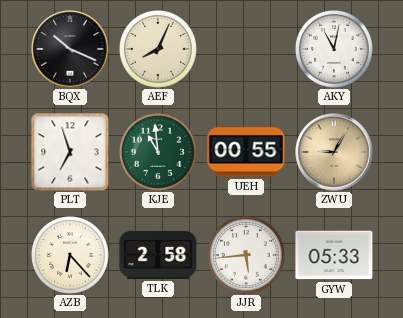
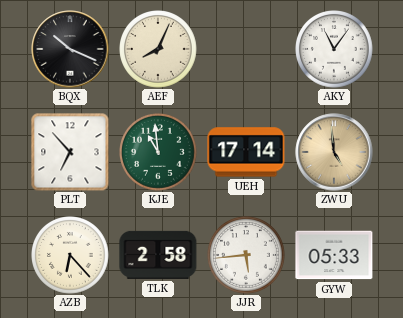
AKY: 11:02 -> 11:06
PLT: 6:57 -> 6:53
UEH: 00:55 -> 17:14
ZWU: 9:05 -> 4:59
